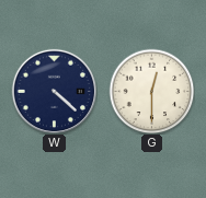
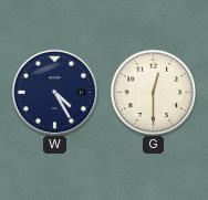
W: 4:22 -> 4:25
